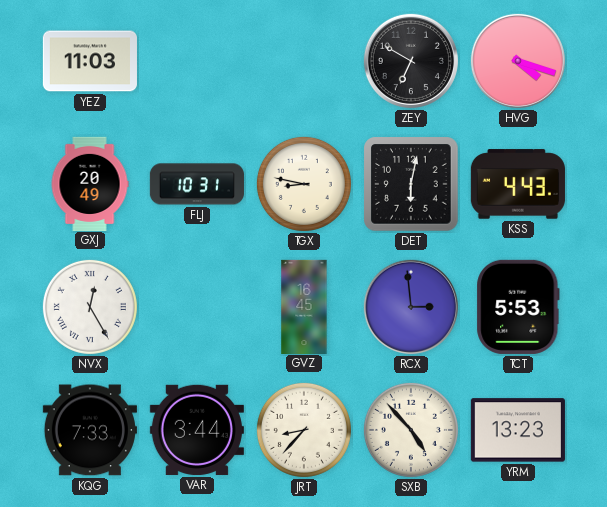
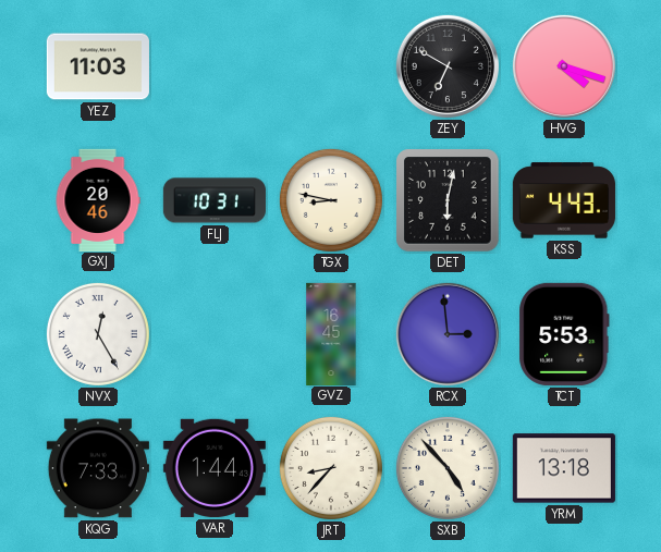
GXJ: 20:49 -> 20:46
VAR: 3:44 -> 1:44
YRM: 13:23 -> 13:18
